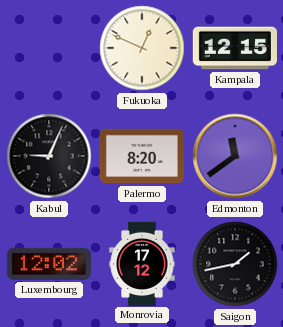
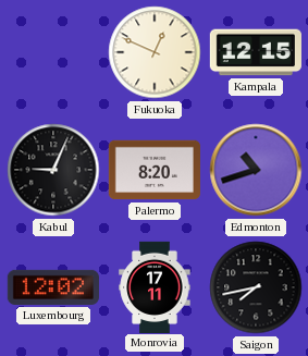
Edmonton: 11:39 -> 10:42
Monrovia: 17:12 -> 17:11
Saigon: 1:43 -> 7:43
